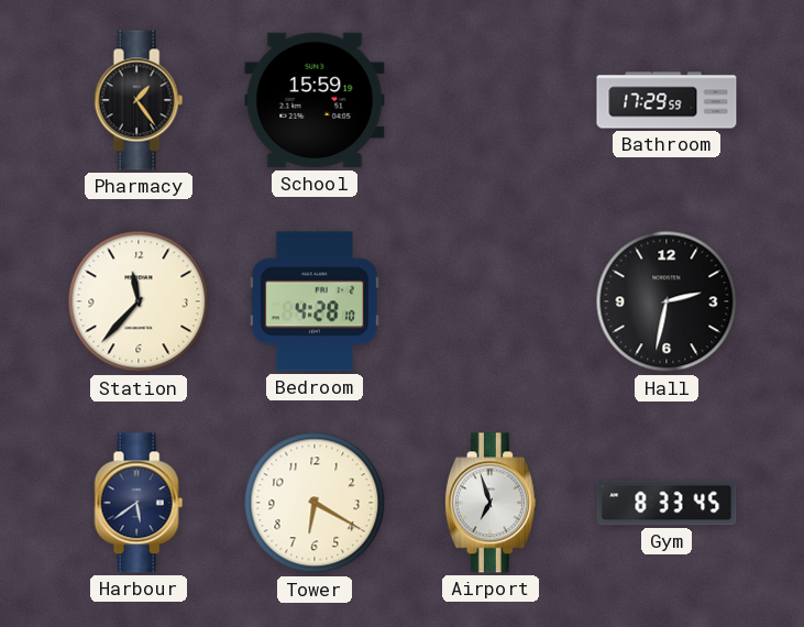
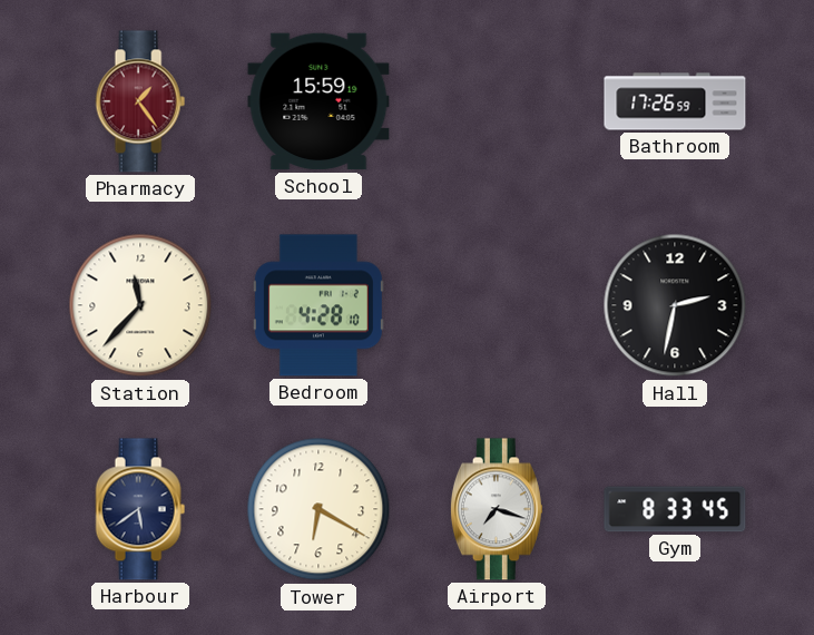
Pharmacy dial: black -> burgundy
Bathroom: 17:29 -> 17:26
Airport: 6:57 -> 7:18
